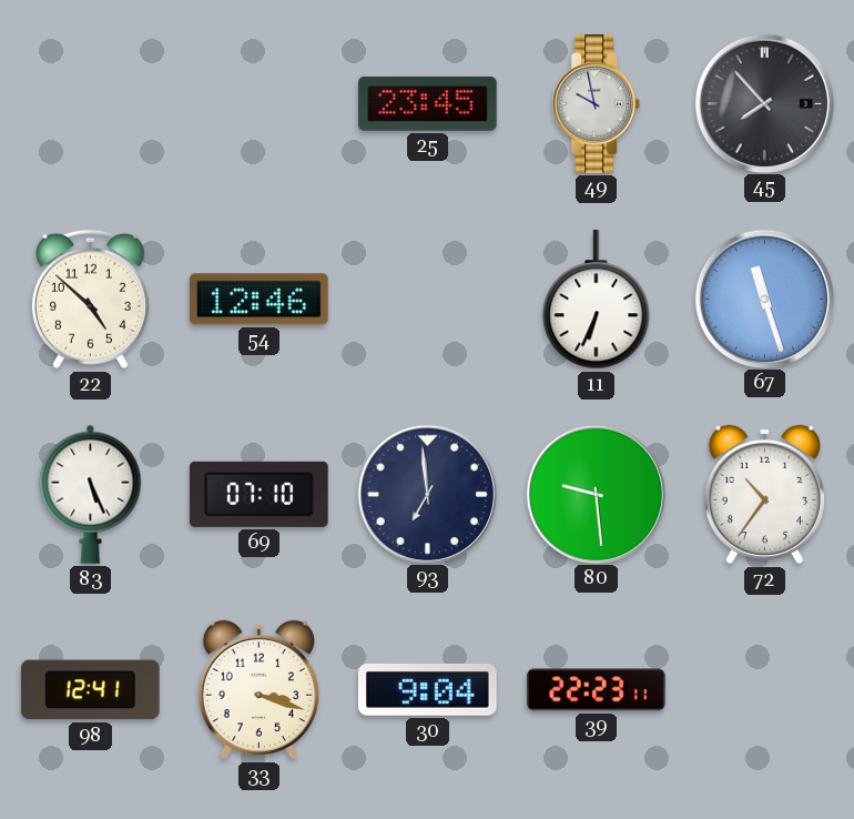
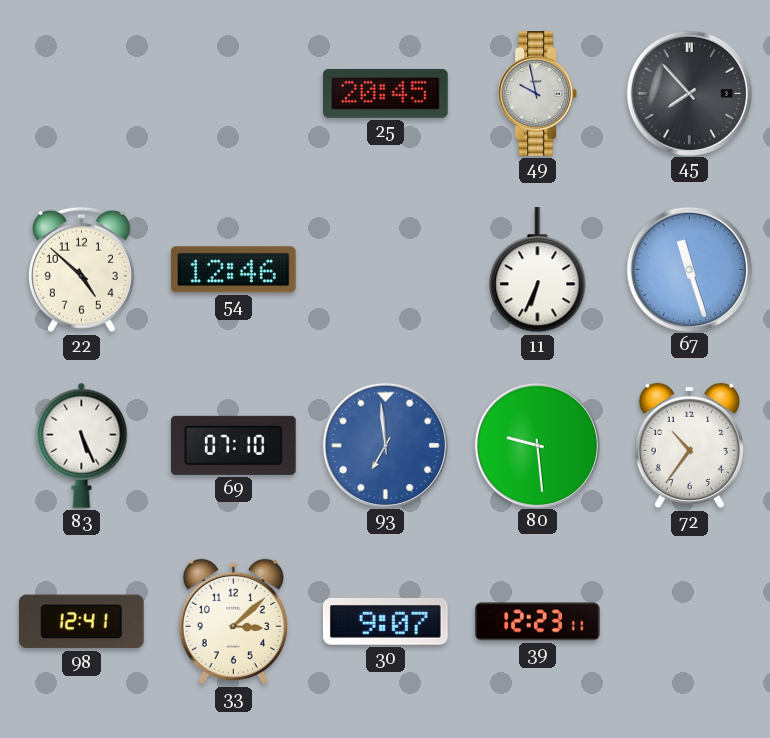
25: 23:45 -> 20:45
93 dial: navy -> blue
33: 3:18 -> 3:08
30: 9:04 -> 9:07
39: 22:23 -> 12:23
